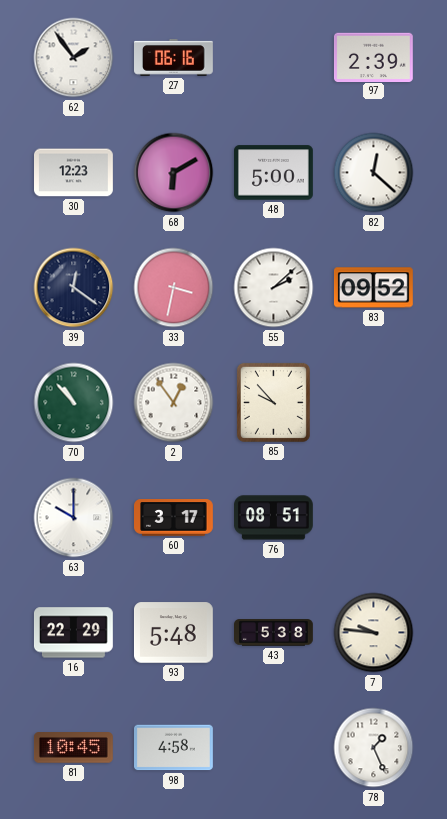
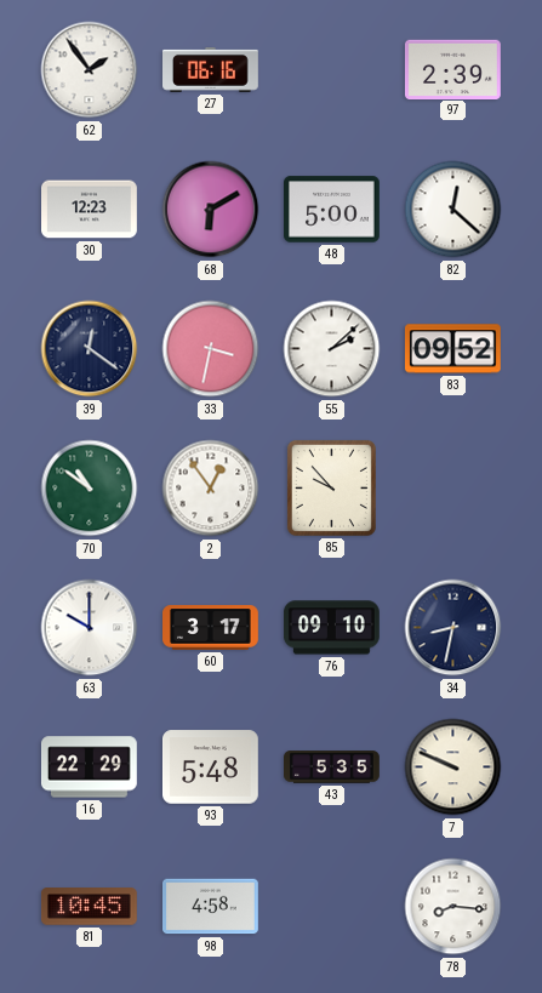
70: 10:53 -> 10:51
76: 08:51 -> 09:10
34: none -> 8:32
43: 5:38 -> 5:35
7: 9:46 -> 9:49
78: 1:26 -> 8:16
